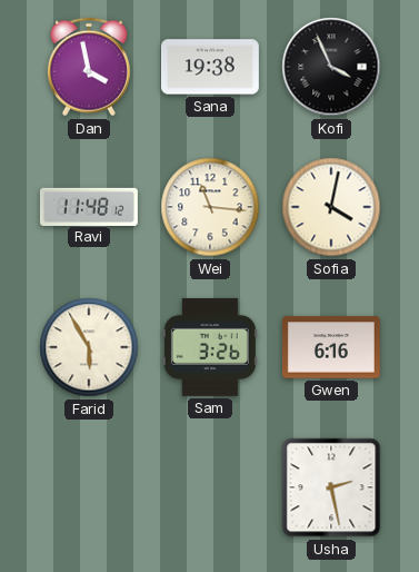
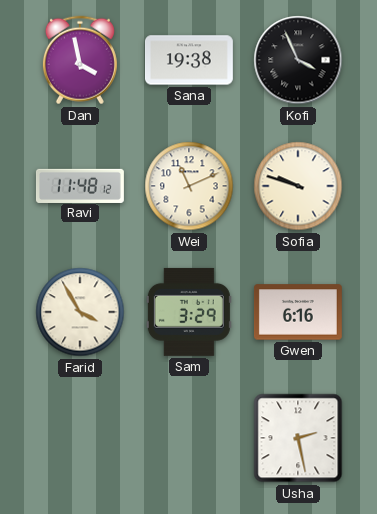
Wei: 11:16 -> 11:11
Sofia: 4:02 -> 9:48
Farid: 5:55 -> 3:55
Sam: 3:26 -> 3:29
